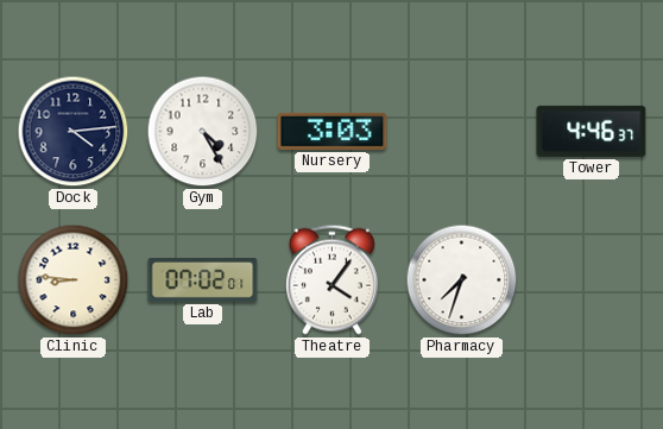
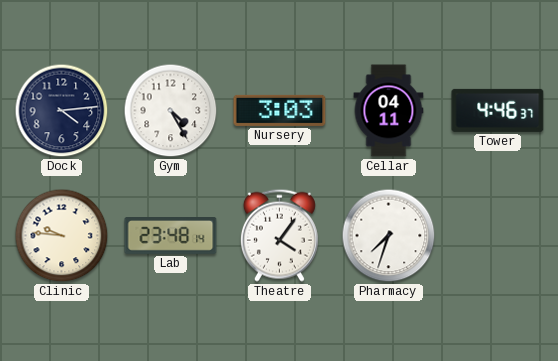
Cellar: none -> 04:11
Clinic: 8:46 -> 9:46
Lab: 07:02 -> 23:48
